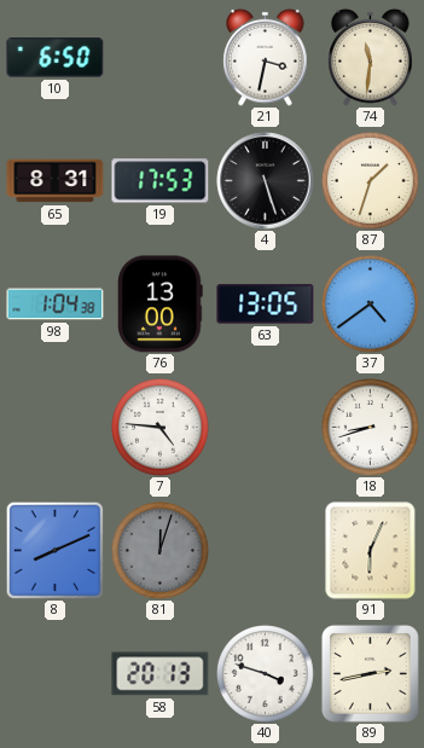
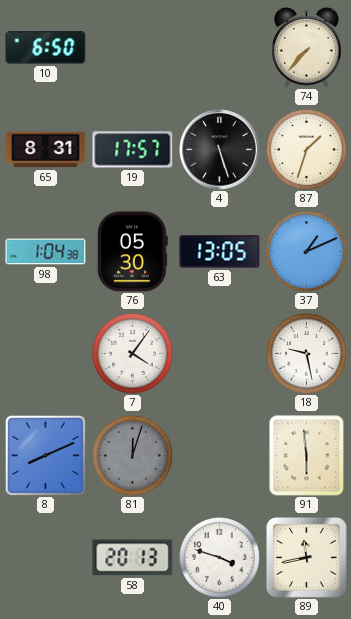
21: 3:32 -> none
74: 11:31 -> 7:37
19: 17:53 -> 17:57
76: 13:00 -> 05:30
37: 4:39 -> 1:11
7: 4:46 -> 4:06
18: 8:42 -> 9:28
91: 6:04 -> 5:59
89: 2:43 -> 11:43
